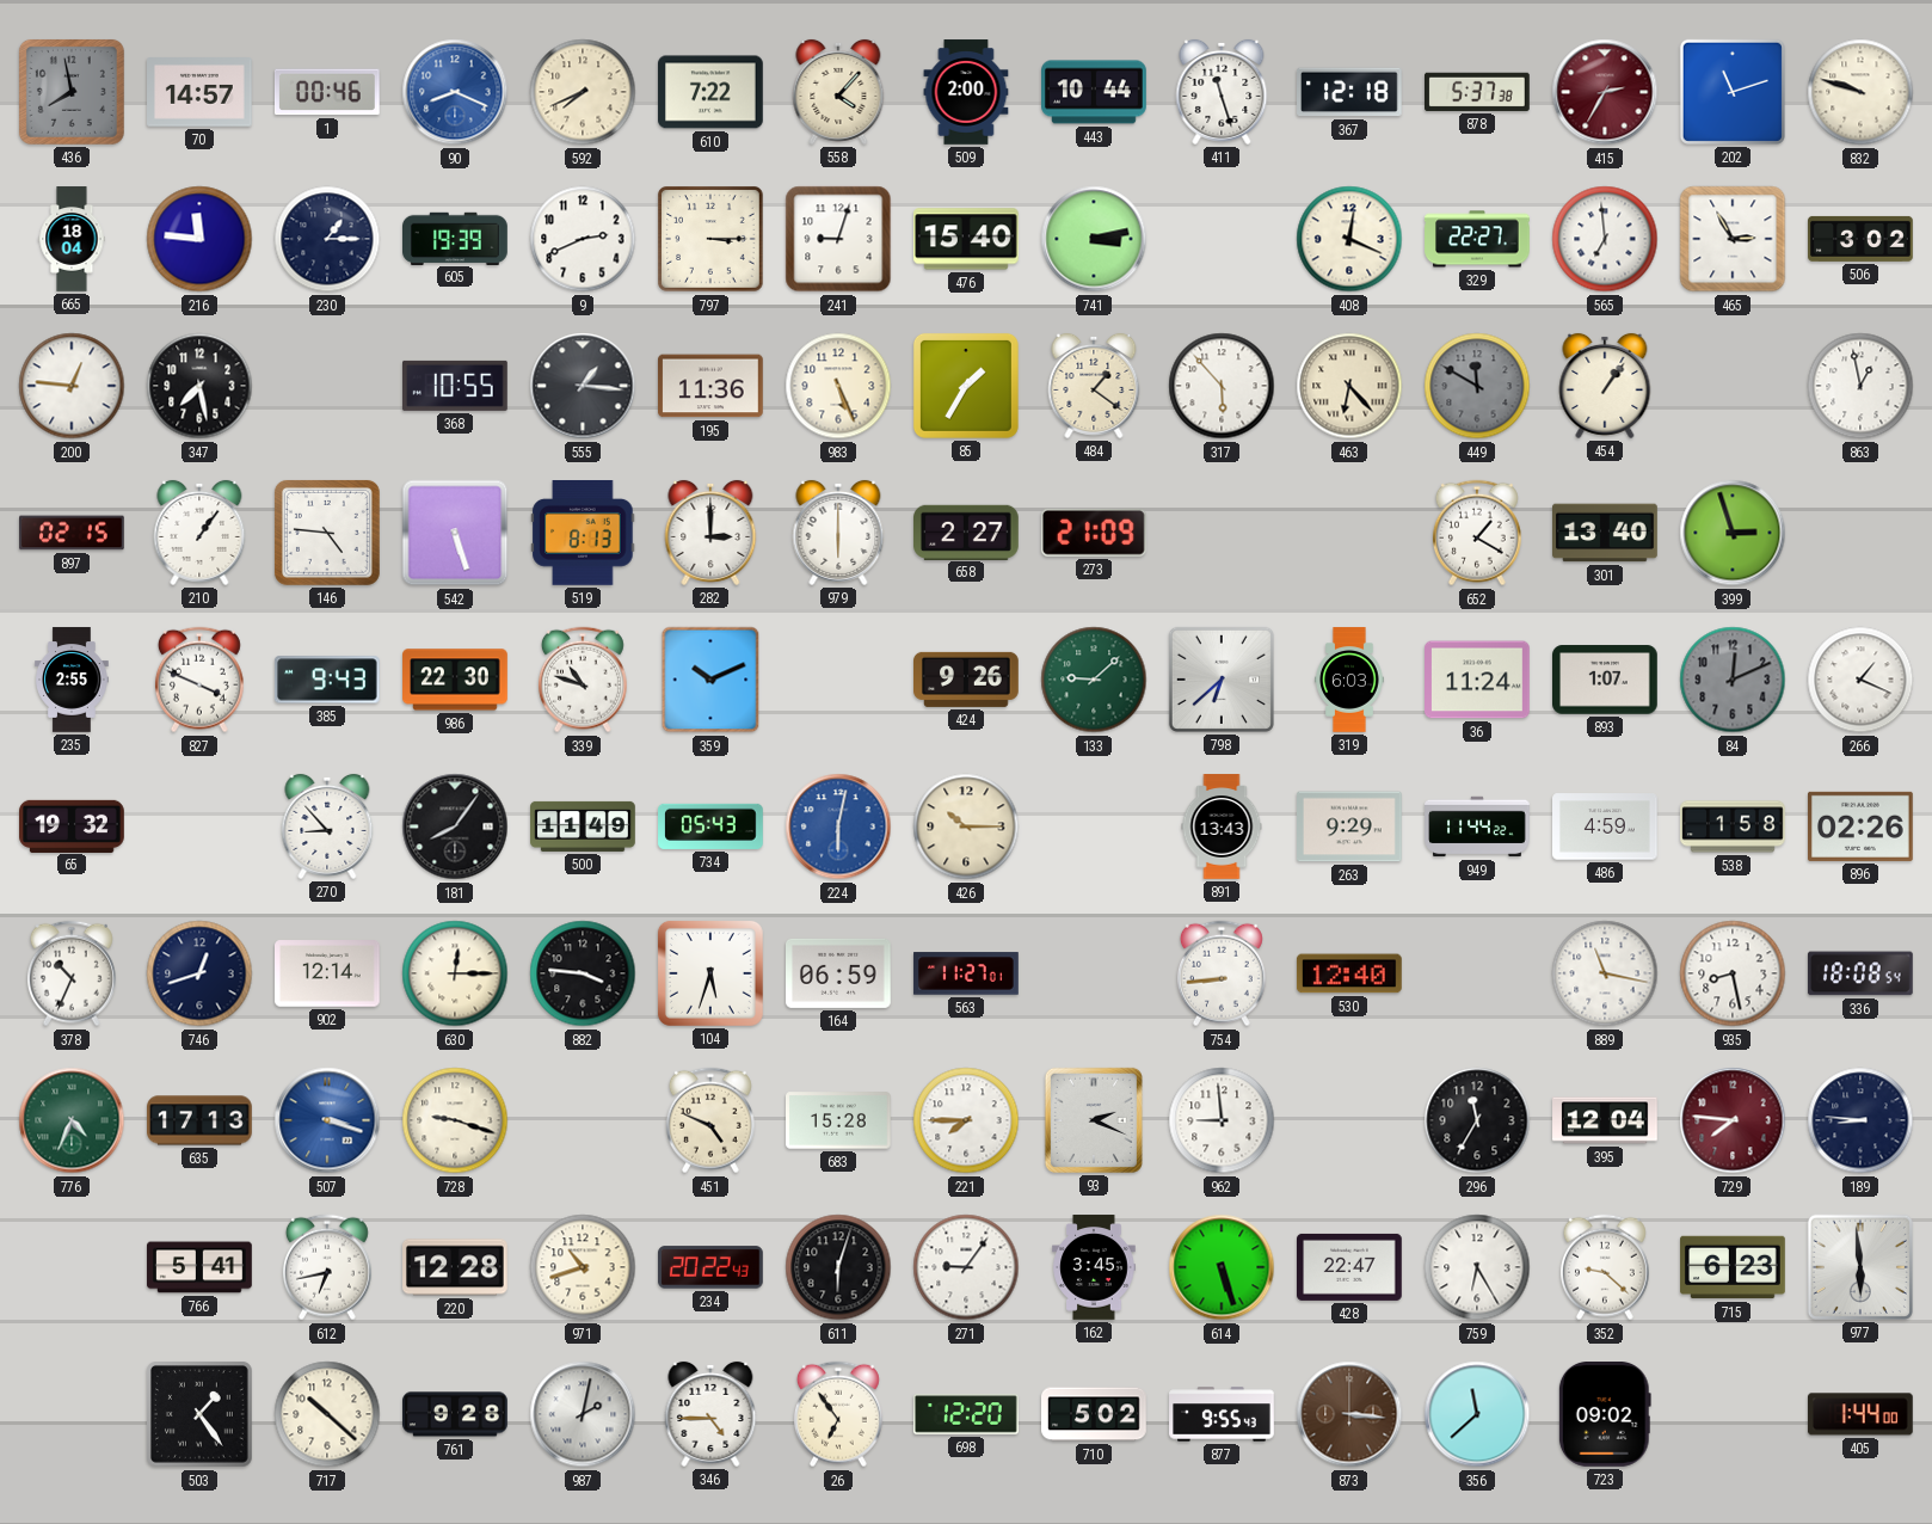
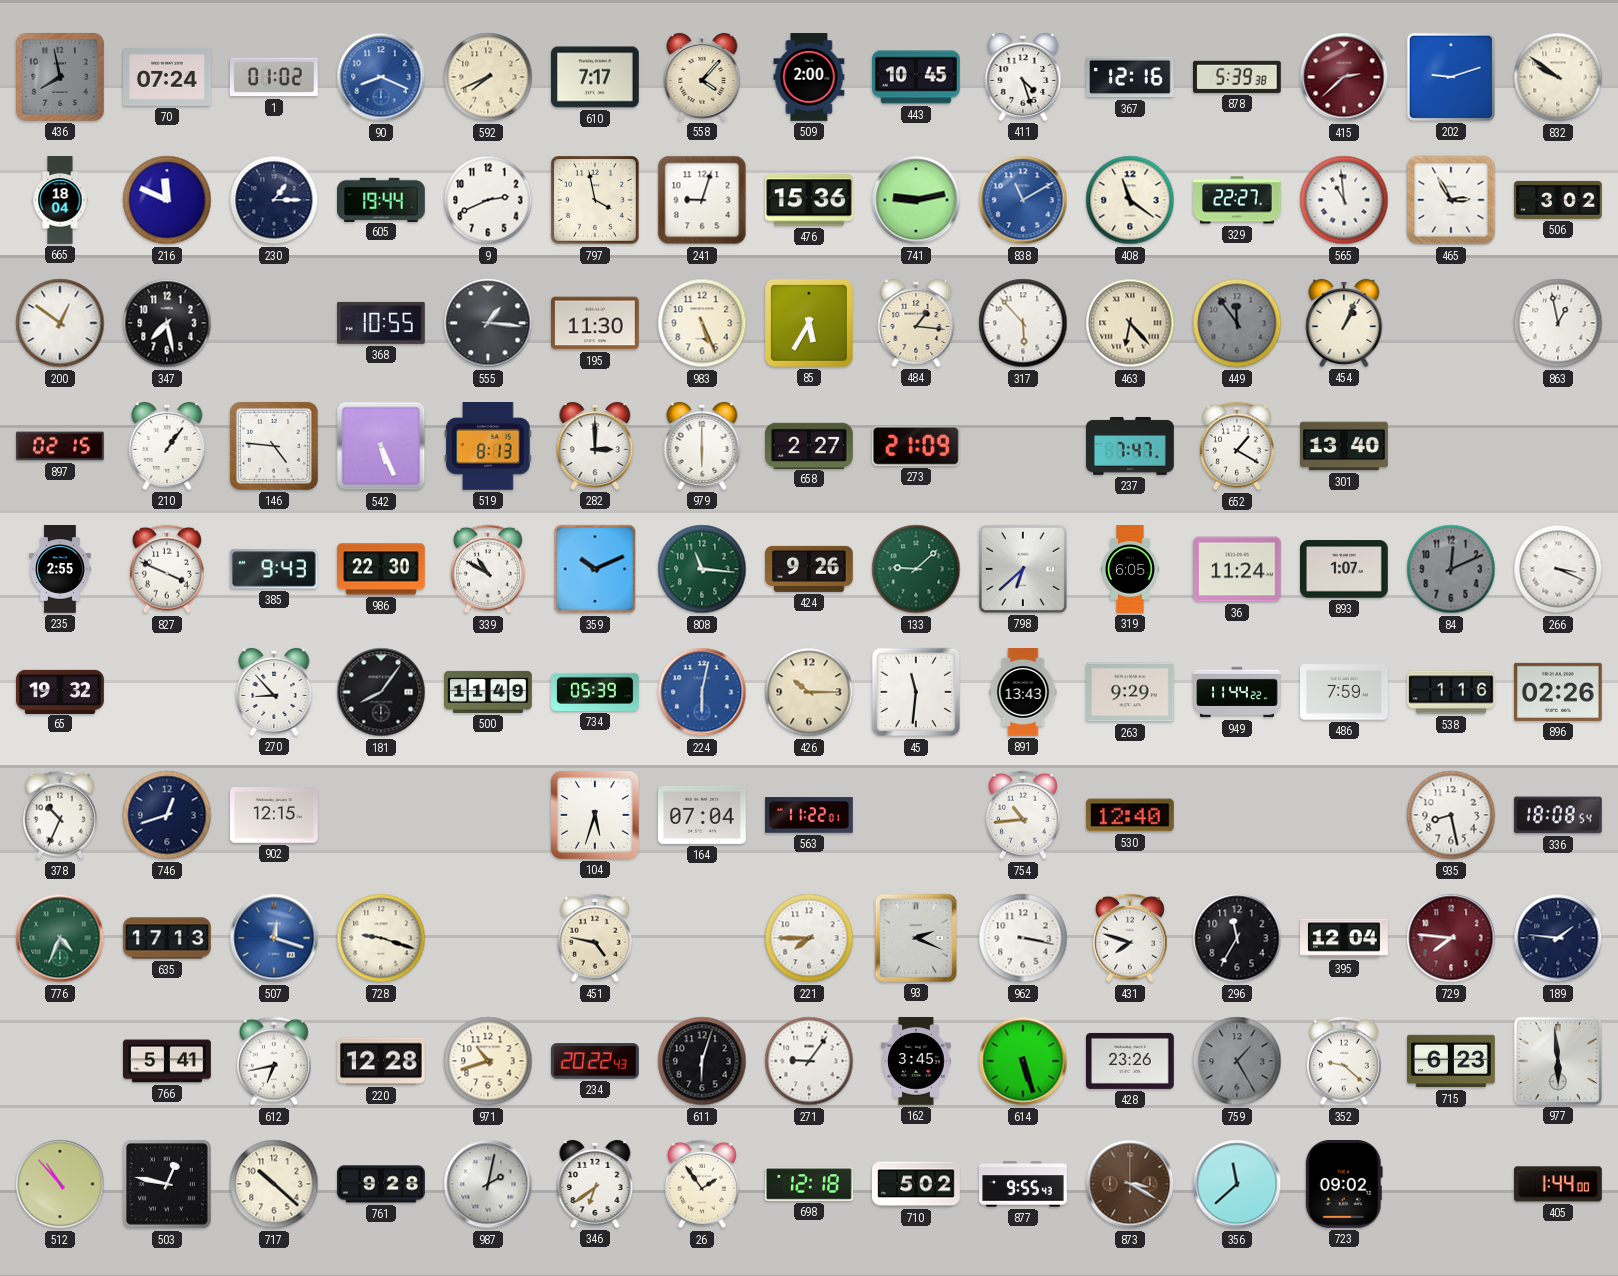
70: 14:57 -> 07:24
1: 00:46 -> 01:02
610: 7:22 -> 7:17
443: 10:44 -> 10:45
411: 11:27 -> 4:27
367: 12:18 -> 12:16
878: 5:37 -> 5:39
415: 2:35 -> 2:38
202: 11:12 -> 9:12
832: 9:48 -> 9:51
216: 11:46 -> 11:49
605: 19:39 -> 19:44
797: 3:15 -> 3:58
476: 15:40 -> 15:36
741: 3:13 -> 9:13
838: none -> 11:10
408: 12:19 -> 11:21
565: 6:59 -> 10:59
200: 12:46 -> 12:51
195: 11:36 -> 11:30
85: 1:35 -> 5:35
484: 1:21 -> 1:16
449: 11:50 -> 11:54
454: 1:06 -> 1:04
542: 5:27 -> 5:26
237: none -> 7:47
399: 2:57 -> none
339: 10:48 -> 10:50
808: none -> 11:16
319: 6:03 -> 6:05
266: 1:19 -> 3:19
734: 05:43 -> 05:39
45: none -> 11:31
486: 4:59 -> 7:59
538: 1:58 -> 1:16
902: 12:14 -> 12:15
630: 12:15 -> none
882: 3:46 -> none
164: 06:59 -> 07:04
563: 11:27 -> 11:22
754: 8:44 -> 10:44
889: 11:17 -> none
507: 3:18 -> 12:18
451: 4:49 -> 4:47
683: 15:28 -> none
962: 8:59 -> 3:17
431: none -> 7:48
189: 8:46 -> 1:46
428: 22:47 -> 23:26
759: 6:25 -> 1:25
759 dial: white -> grey
512: none -> 10:53
503: 1:24 -> 12:47
346: 4:45 -> 6:39
26: 6:54 -> 1:54
698: 12:20 -> 12:18
873: 3:16 -> 3:20
